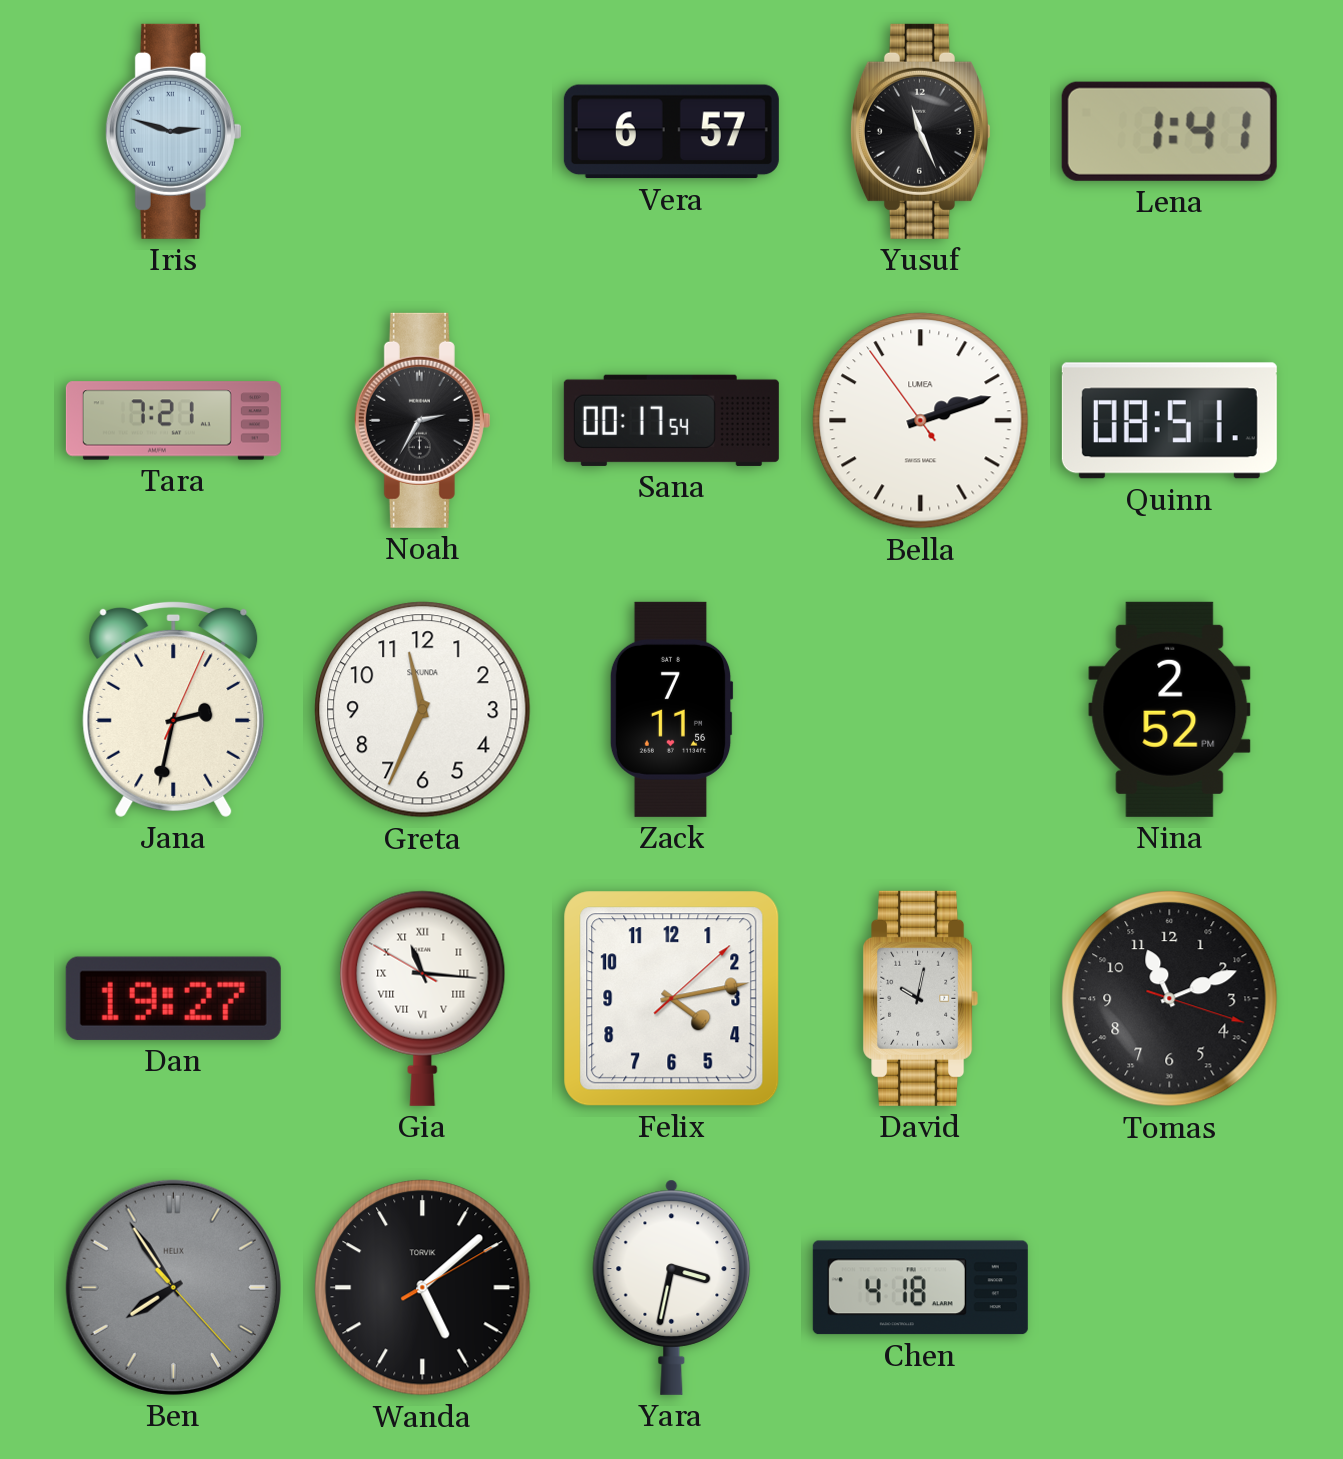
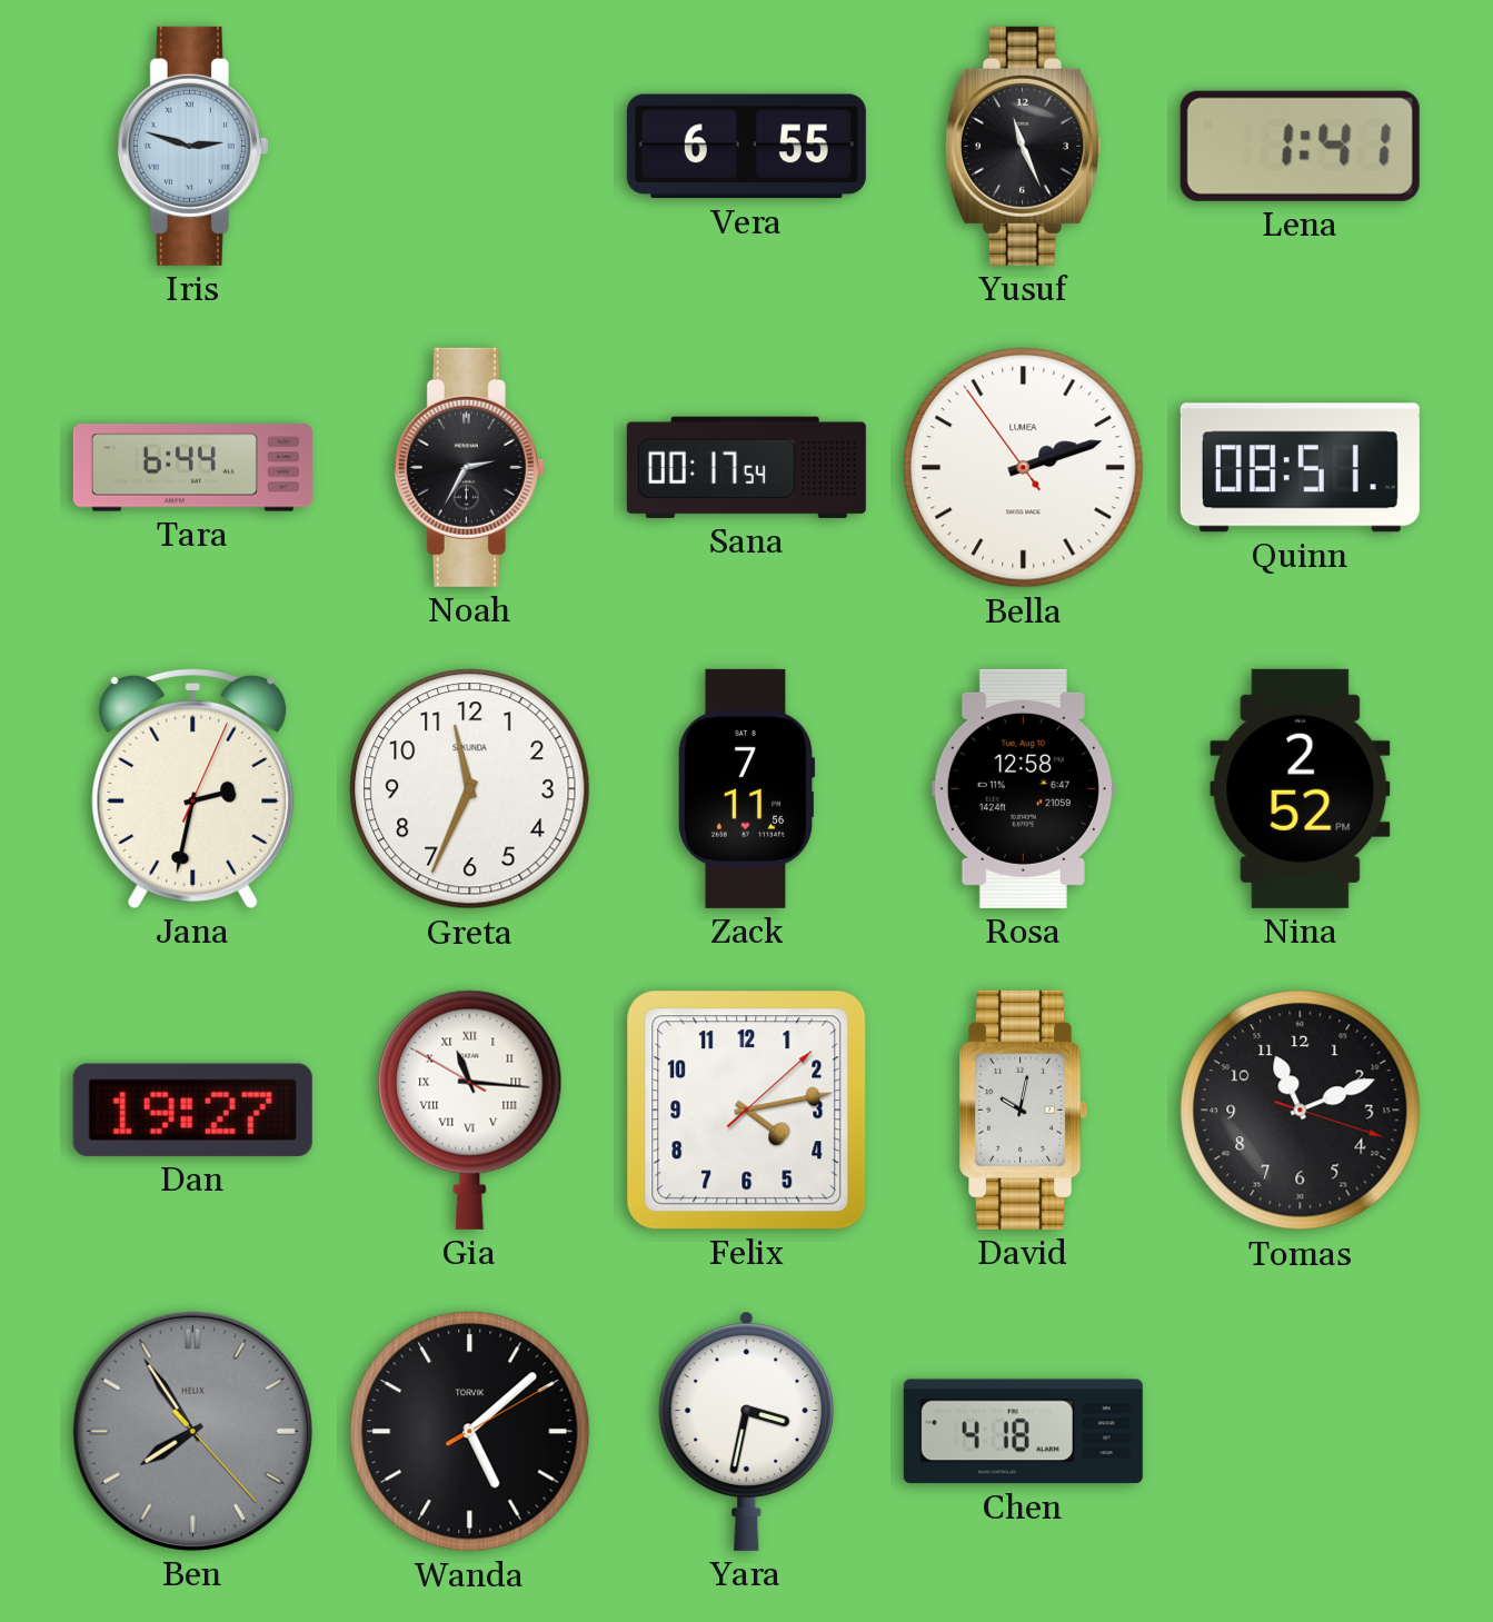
Vera: 6:57 -> 6:55
Tara: 7:21 -> 6:44
Rosa: none -> 12:58
